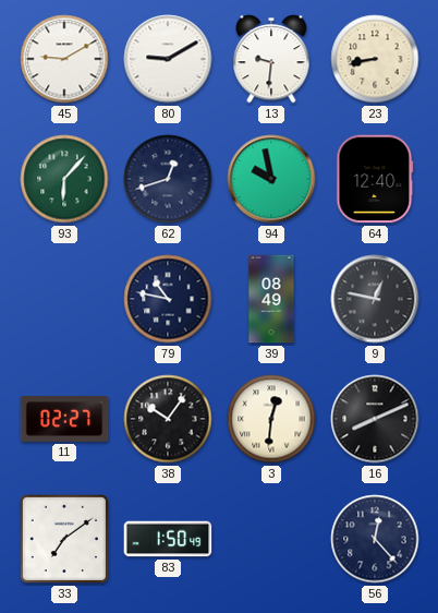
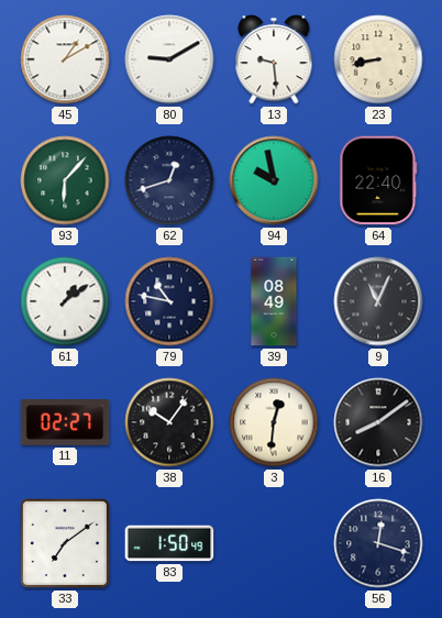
45: 9:10 -> 1:10
13: 9:31 -> 9:29
64: 12:40 -> 22:40
61: none -> 1:09
9: 12:47 -> 11:04
16: 8:11 -> 8:09
56: 12:23 -> 12:18
